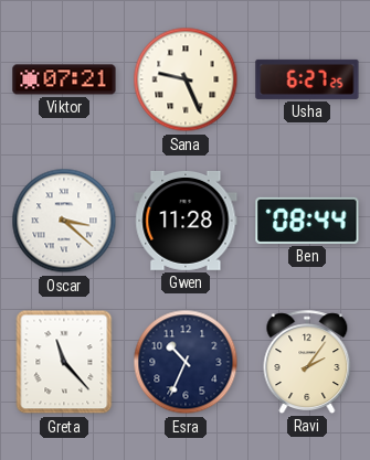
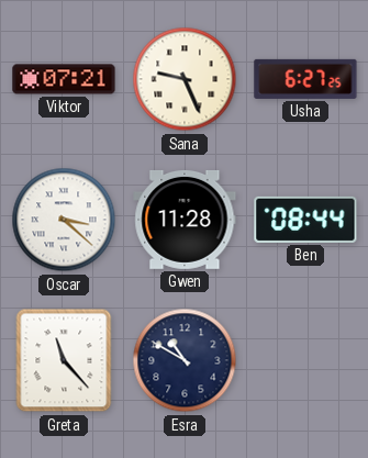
Esra: 10:34 -> 10:50
Ravi: 2:06 -> none
